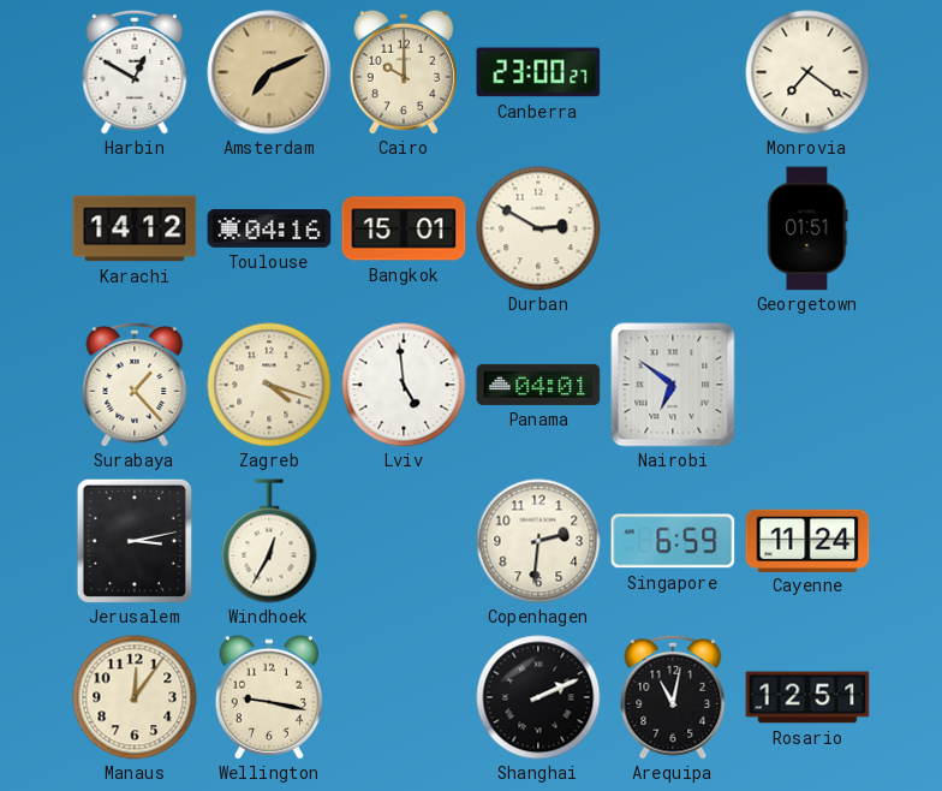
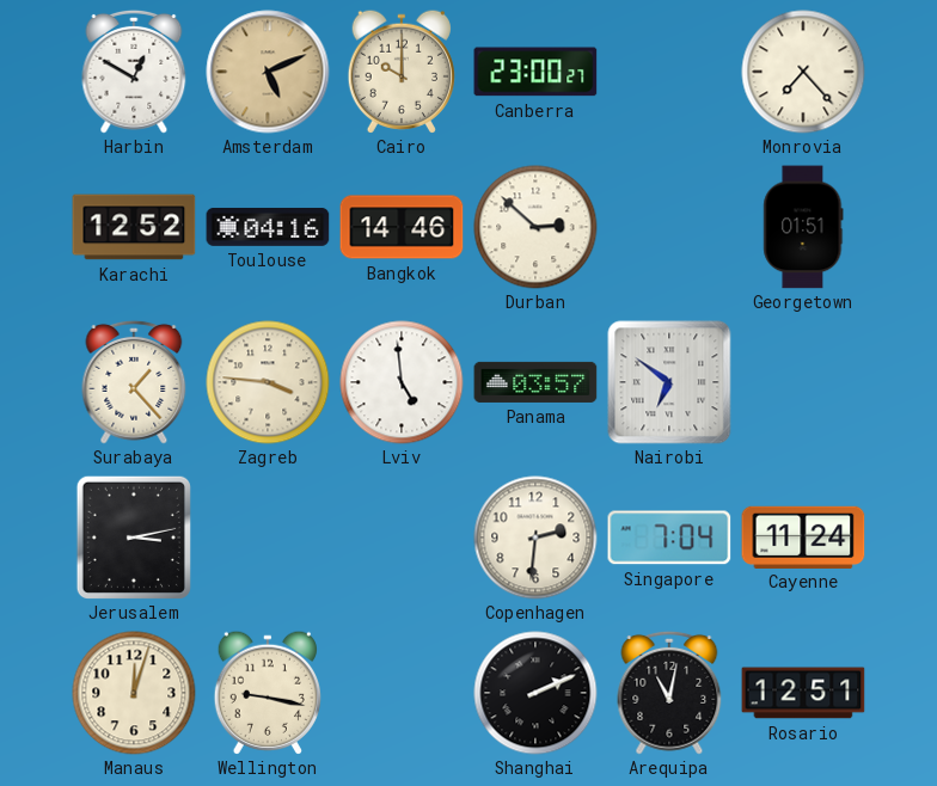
Amsterdam: 7:11 -> 5:11
Monrovia: 7:21 -> 7:23
Karachi: 14:12 -> 12:52
Bangkok: 15:01 -> 14:46
Durban: 2:50 -> 2:52
Zagreb: 4:18 -> 3:46
Panama: 04:01 -> 03:57
Windhoek: 12:35 -> none
Singapore: 6:59 -> 7:04
Manaus: 12:06 -> 12:03
